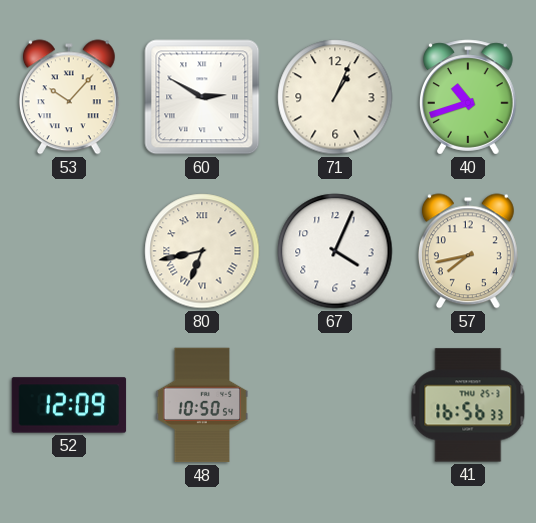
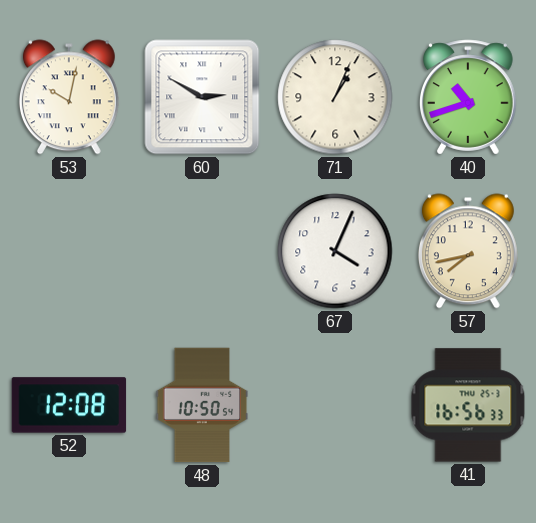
53: 10:07 -> 10:02
80: 6:43 -> none
52: 12:09 -> 12:08
